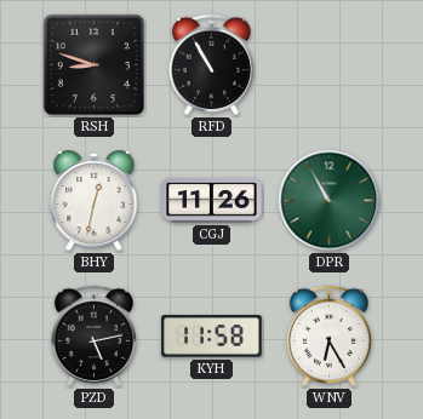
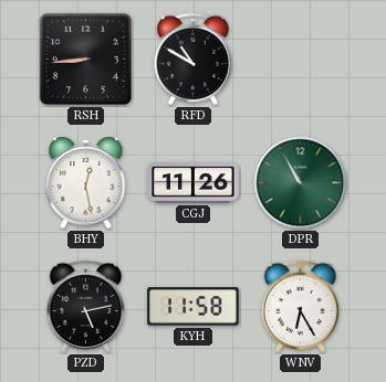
RSH: 8:48 -> 8:44
RFD: 10:55 -> 10:50
BHY: 12:32 -> 12:28
